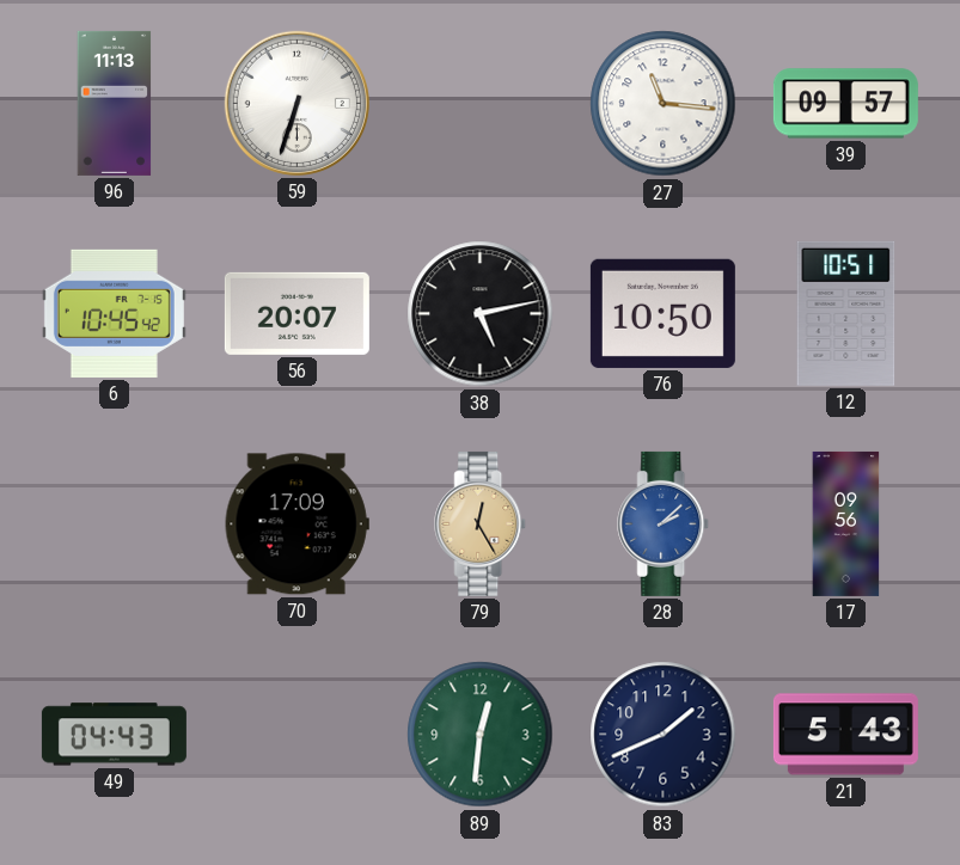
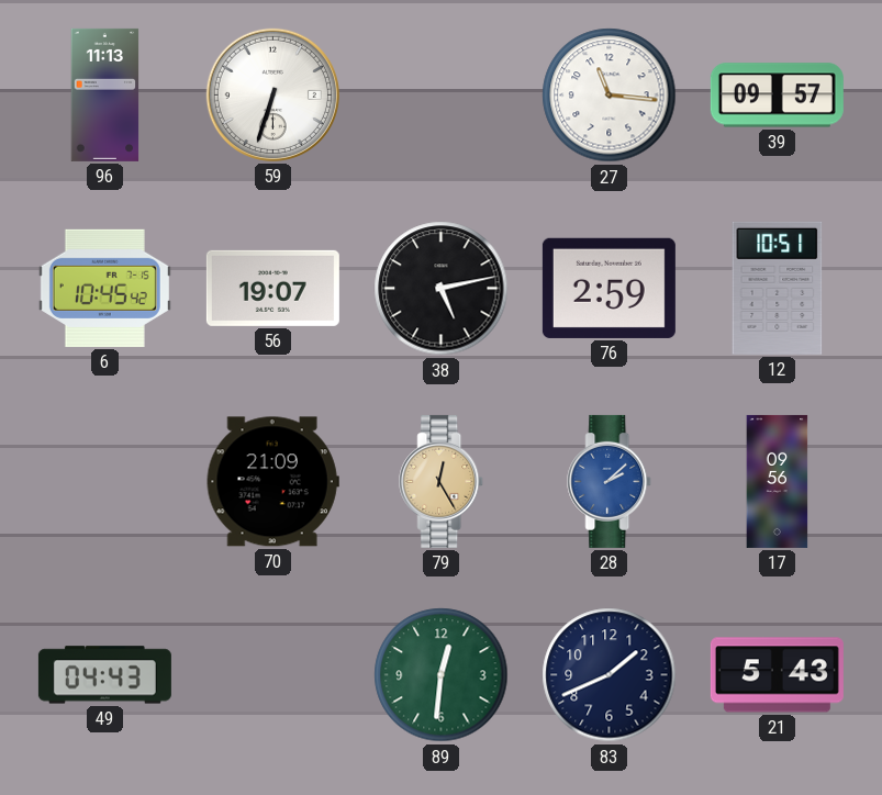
56: 20:07 -> 19:07
76: 10:50 -> 2:59
70: 17:09 -> 21:09
